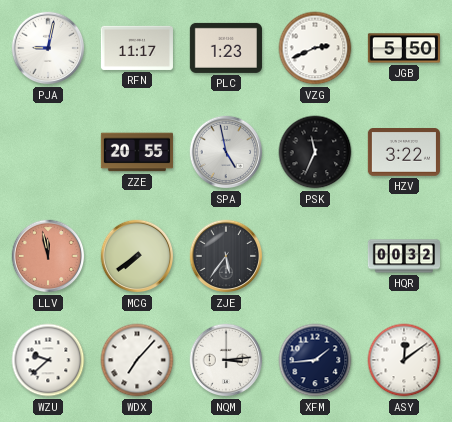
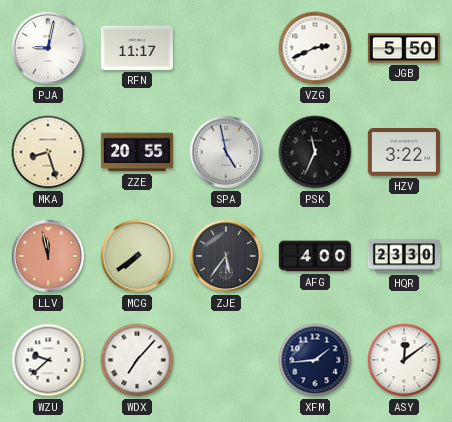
PLC: 1:23 -> none
MKA: none -> 8:27
AFG: none -> 4:00
HQR: 00:32 -> 23:30
NQM: 3:14 -> none
